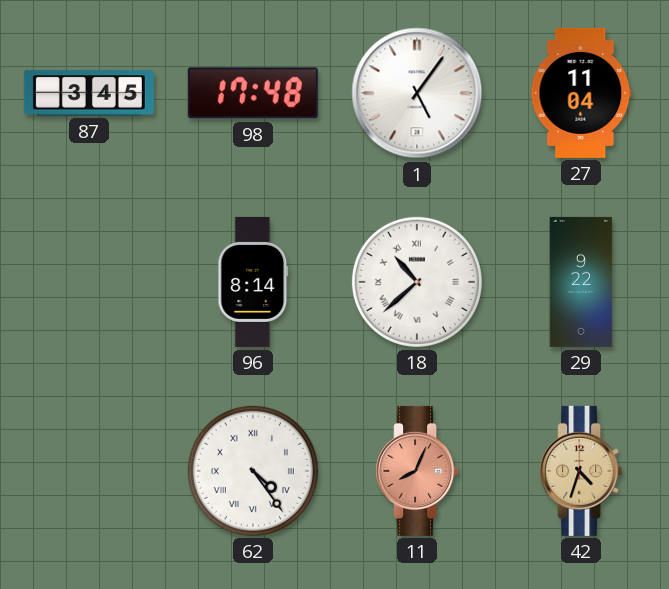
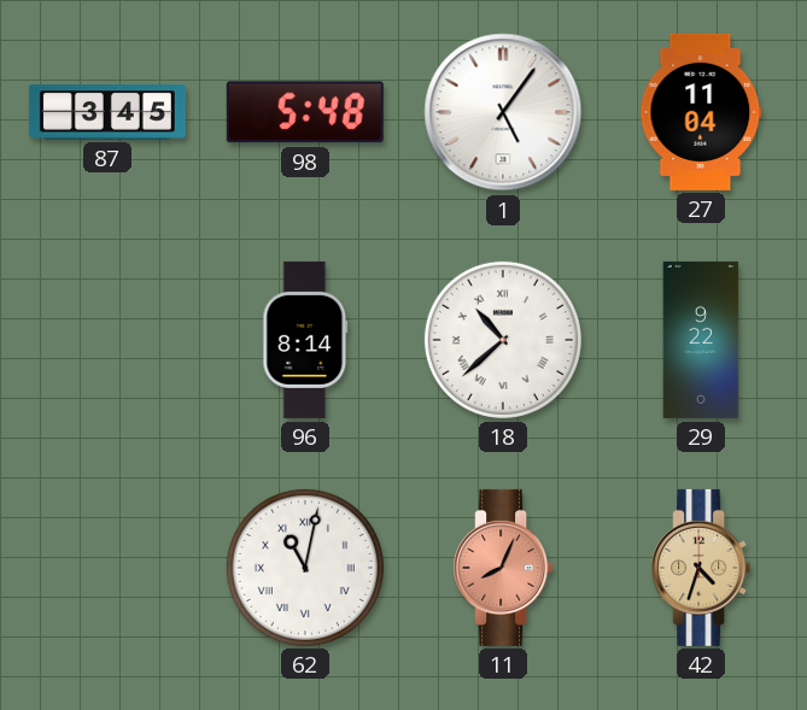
98: 17:48 -> 5:48
62: 4:24 -> 11:02
